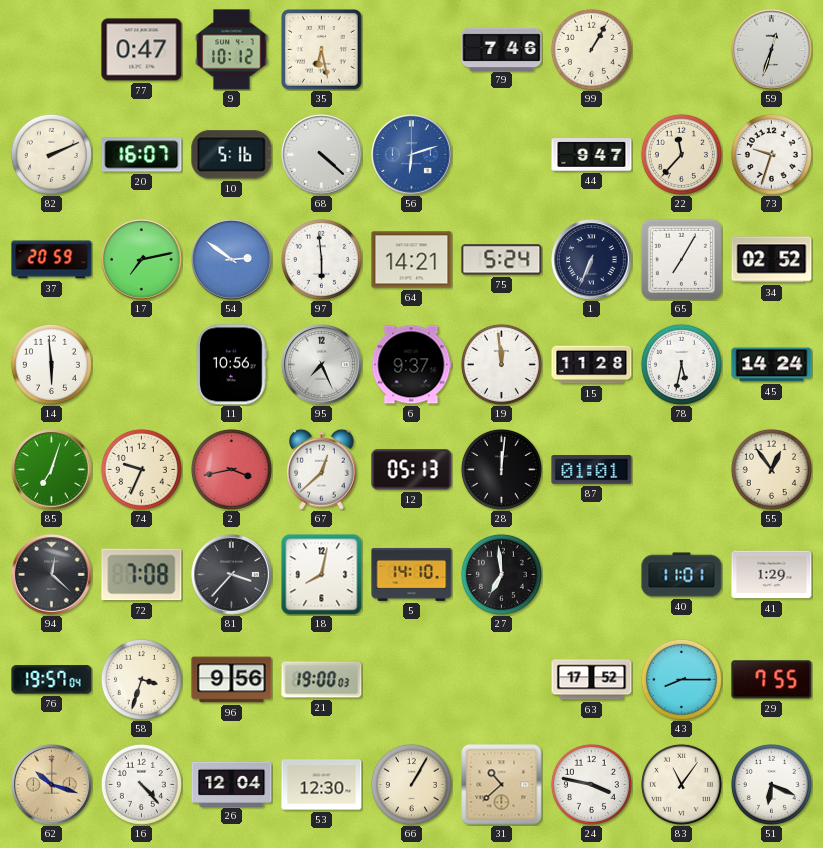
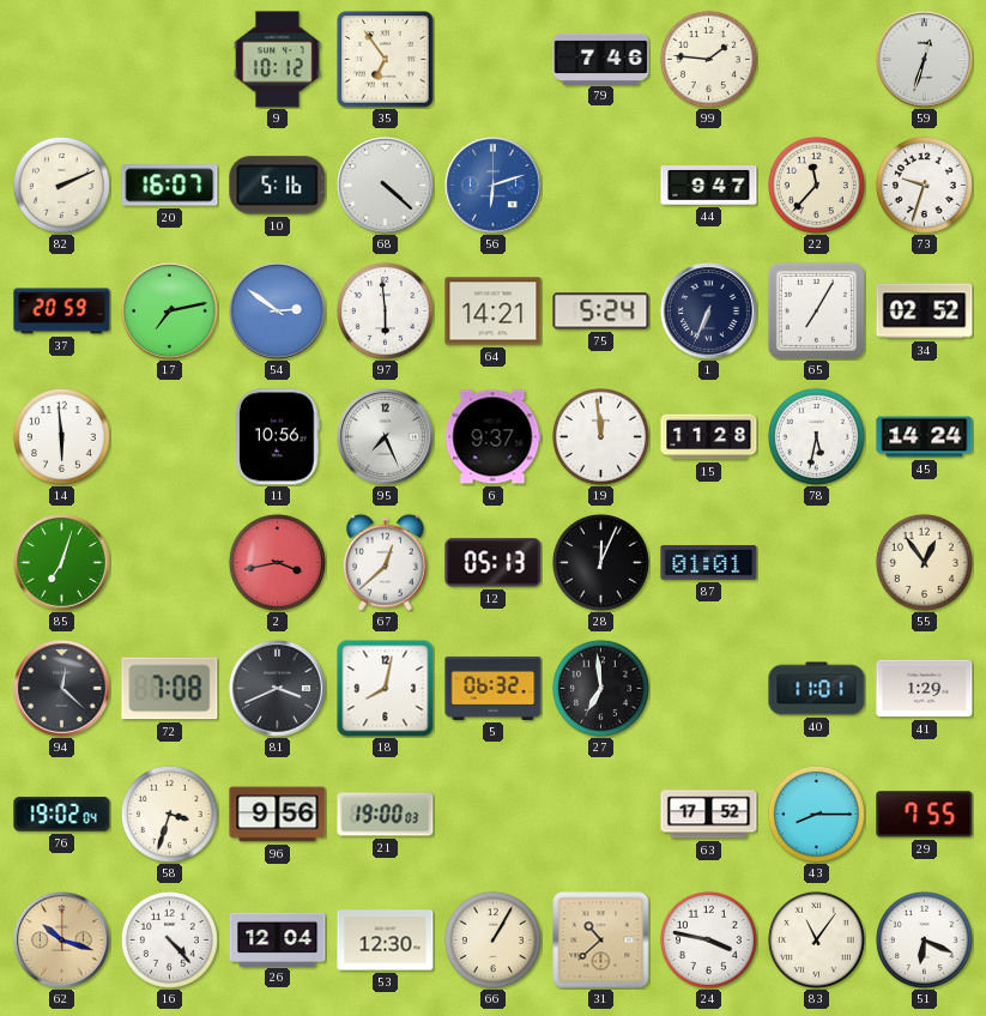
77: 0:47 -> none
35: 6:28 -> 6:54
99: 1:05 -> 1:46
74: 9:34 -> none
28: 12:01 -> 12:04
81: 3:37 -> 3:41
5: 14:10 -> 06:32
76: 19:57 -> 19:02
